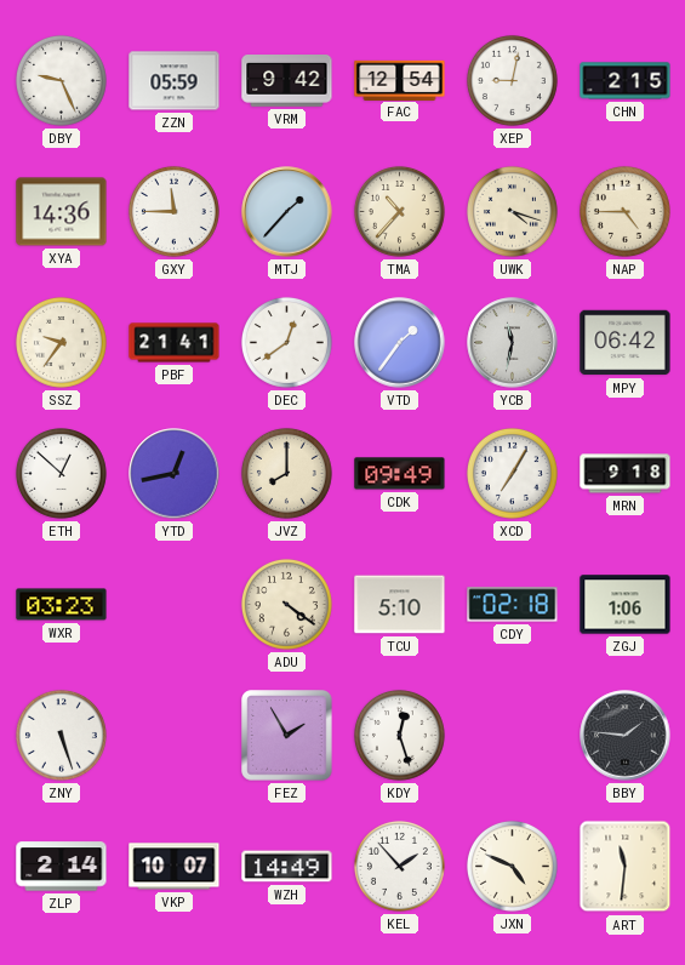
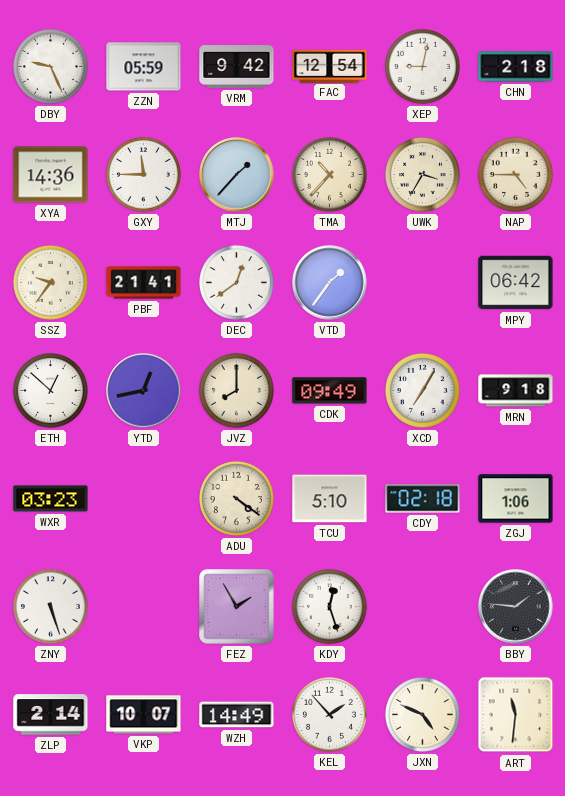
CHN: 2:15 -> 2:18
UWK: 4:18 -> 3:35
YCB: 11:32 -> none
